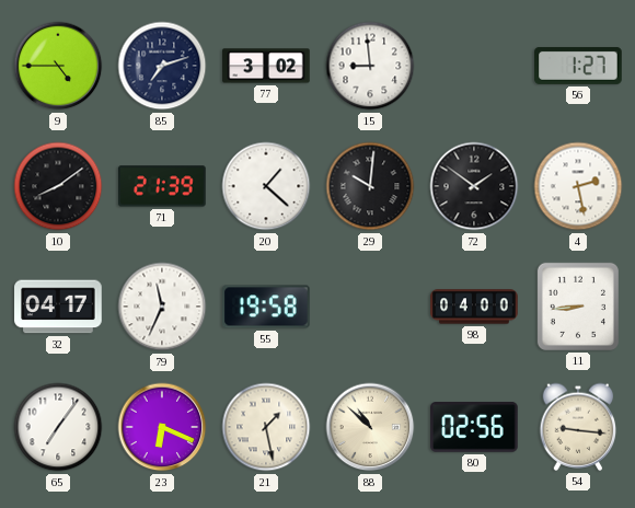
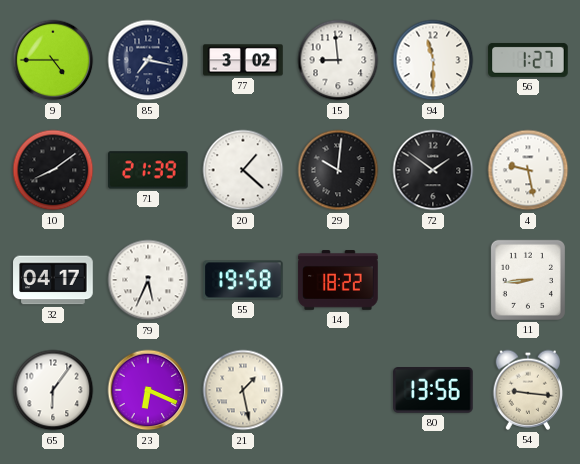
85: 7:12 -> 7:17
94: none -> 11:30
4: 2:28 -> 9:28
79: 11:34 -> 5:34
14: none -> 18:22
98: 04:00 -> none
65: 7:06 -> 6:06
88: 10:52 -> none
80: 02:56 -> 13:56
